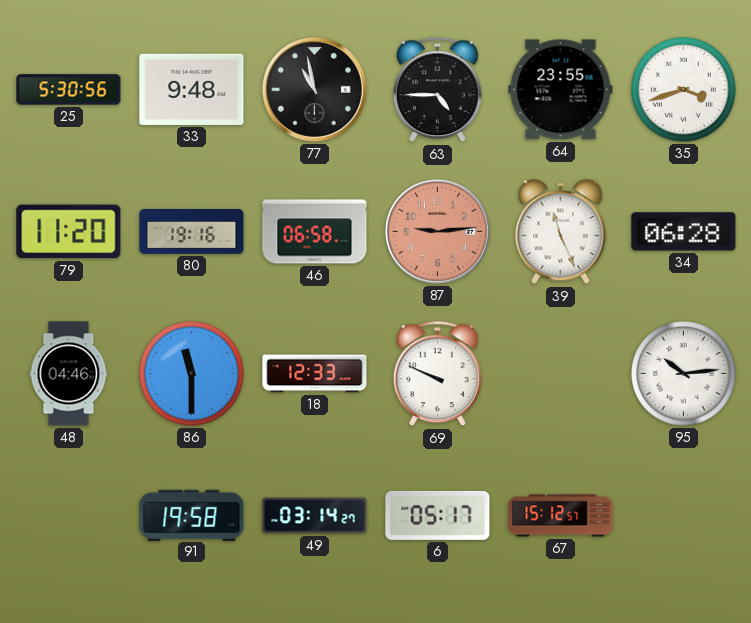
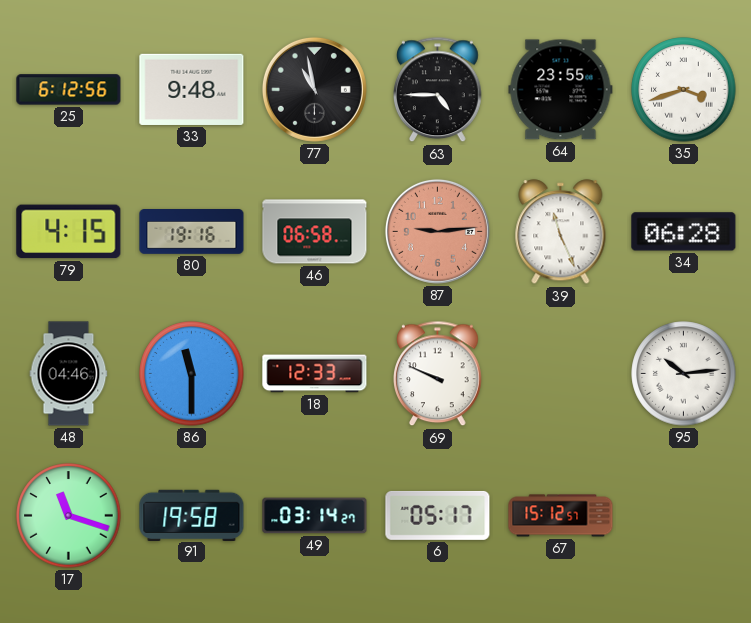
25: 5:30 -> 6:12
79: 11:20 -> 4:15
17: none -> 11:18
